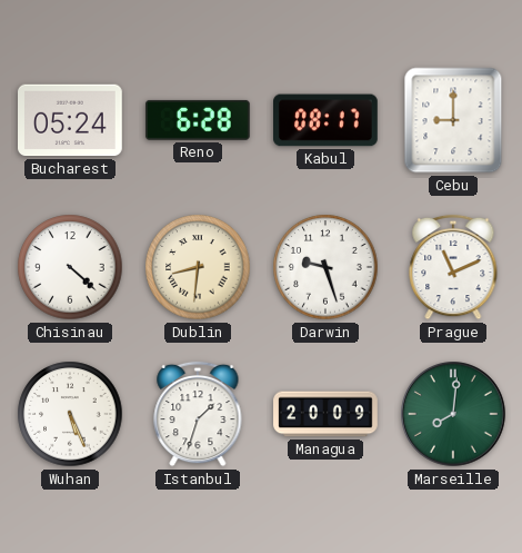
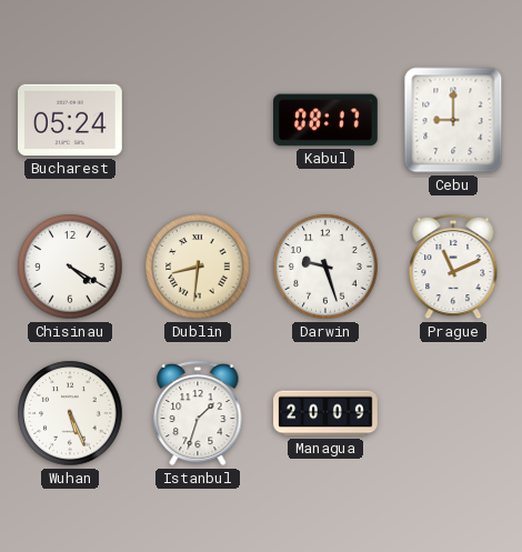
Reno: 6:28 -> none
Chisinau: 4:22 -> 4:20
Marseille: 8:01 -> none
